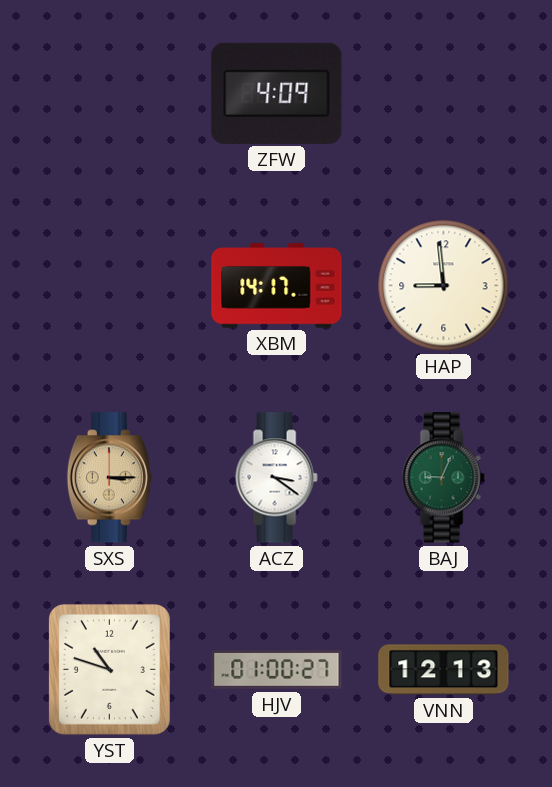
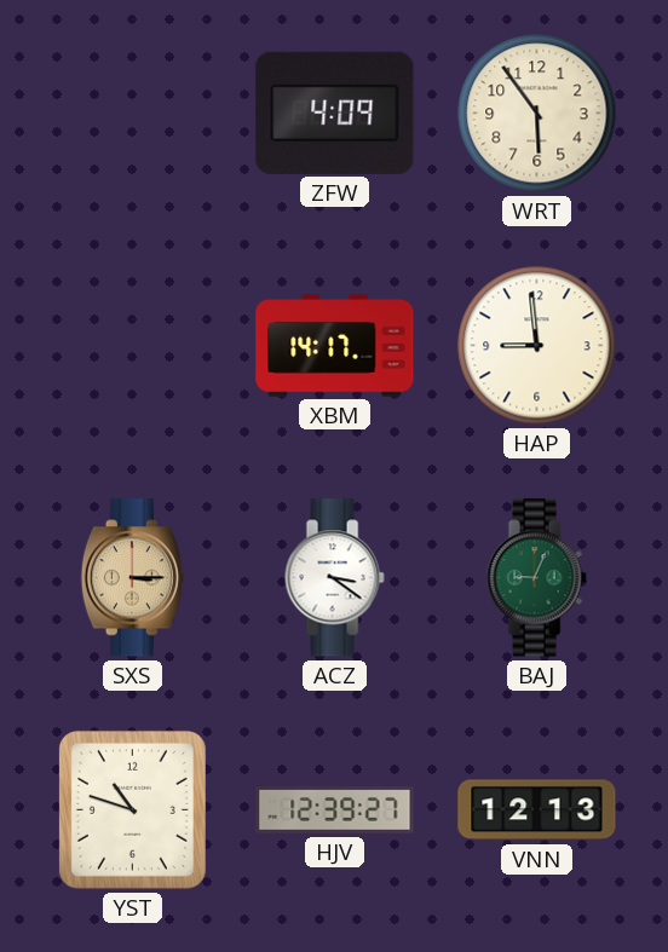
WRT: none -> 5:54
HJV: 01:00 -> 12:39
